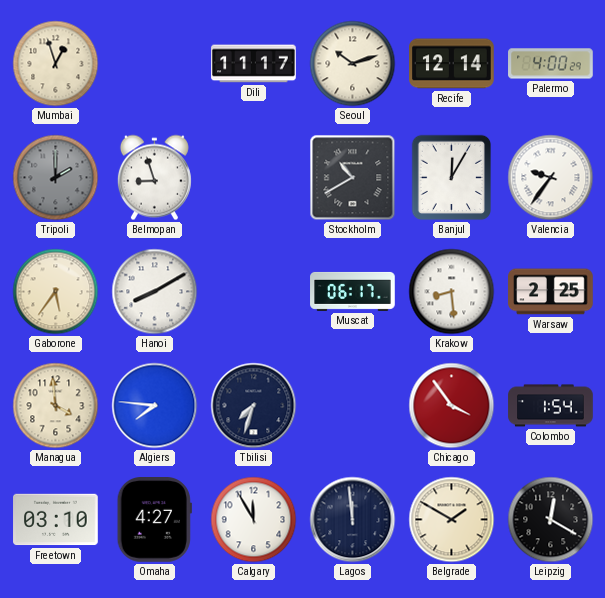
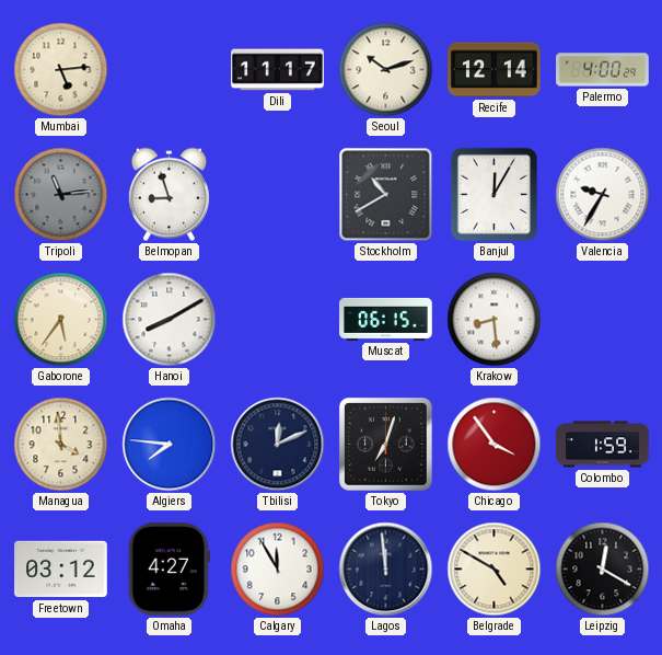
Mumbai: 12:57 -> 5:14
Tripoli: 2:00 -> 11:14
Valencia: 9:36 -> 9:35
Muscat: 06:17 -> 06:15
Warsaw: 2:25 -> none
Tbilisi: 7:33 -> 12:11
Tokyo: none -> 7:03
Colombo: 1:54 -> 1:59
Freetown: 03:10 -> 03:12
Belgrade: 1:50 -> 4:50
